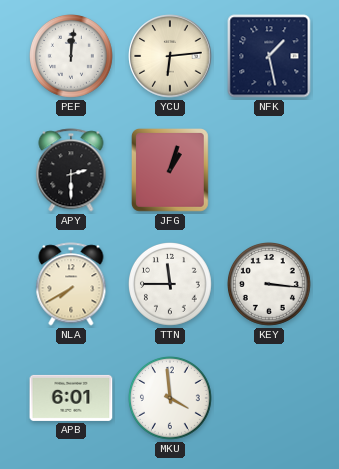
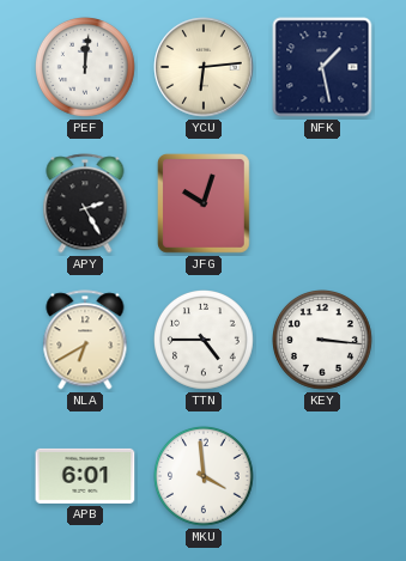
APY: 2:30 -> 2:25
JFG: 1:03 -> 10:03
NLA: 7:40 -> 6:40
TTN: 11:45 -> 4:45
